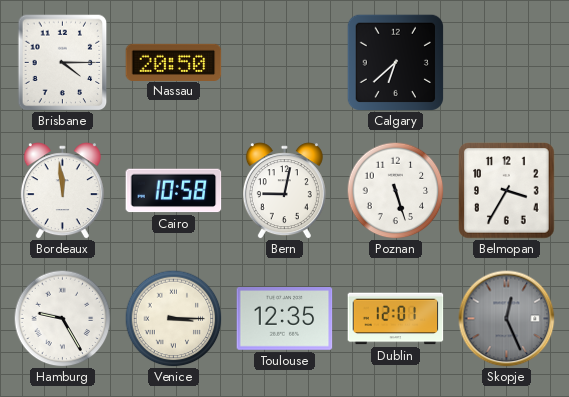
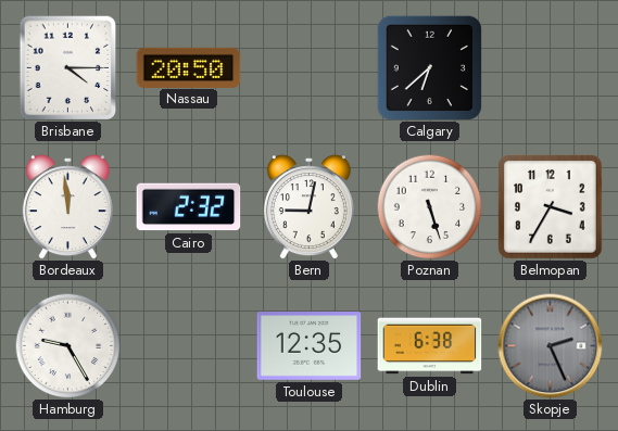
Cairo: 10:58 -> 2:32
Venice: 3:15 -> none
Dublin: 12:01 -> 6:38
Skopje: 12:26 -> 2:26
